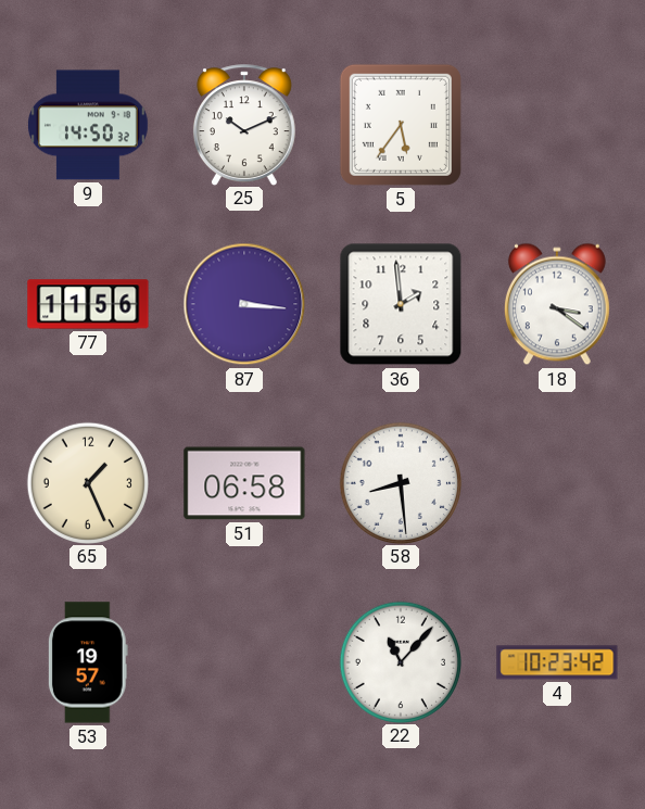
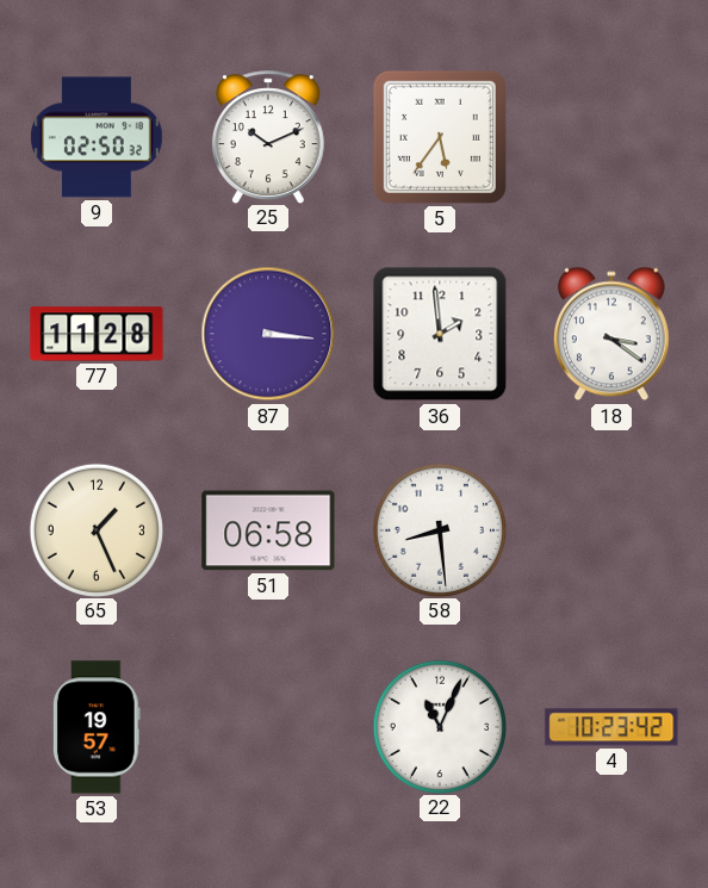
9: 14:50 -> 02:50
77: 11:56 -> 11:28
22: 11:07 -> 11:04
